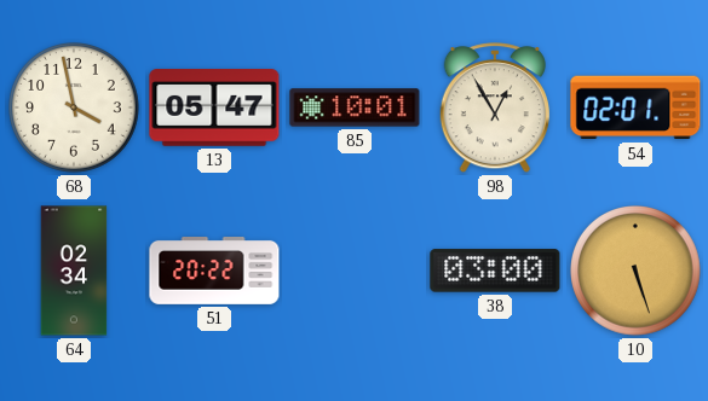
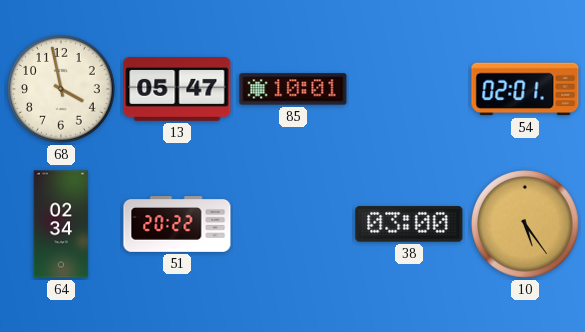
98: 12:55 -> none
10: 5:27 -> 5:24
